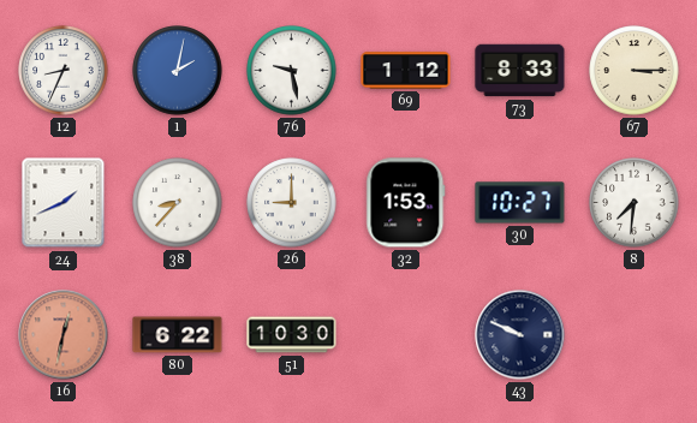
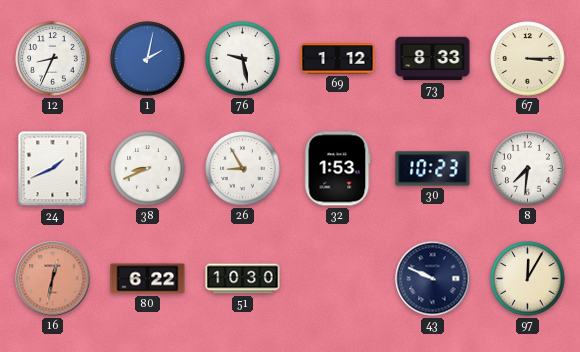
38: 8:37 -> 8:41
26: 9:00 -> 8:55
30: 10:27 -> 10:23
97: none -> 12:05
